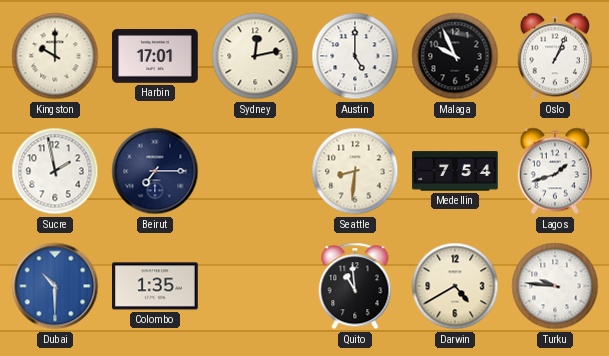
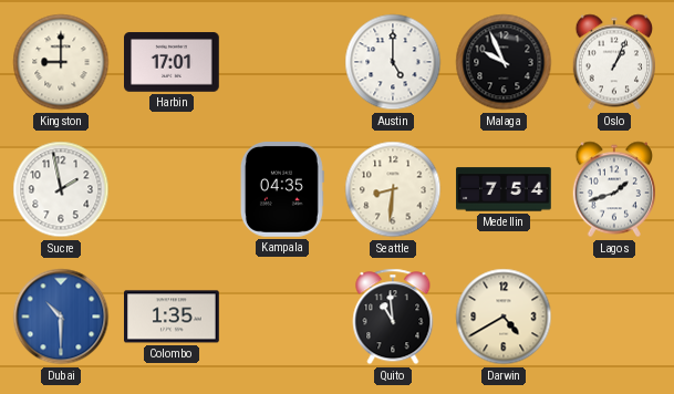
Kingston: 10:00 -> 9:00
Sydney: 12:13 -> none
Beirut: 7:15 -> none
Kampala: none -> 04:35
Turku: 9:46 -> none
